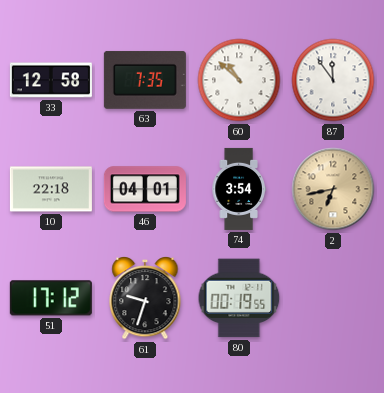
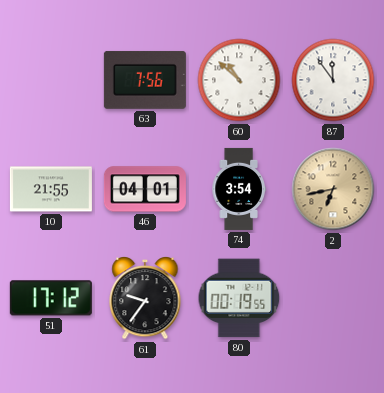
33: 12:58 -> none
63: 7:35 -> 7:56
10: 22:18 -> 21:55
61: 9:33 -> 9:36
